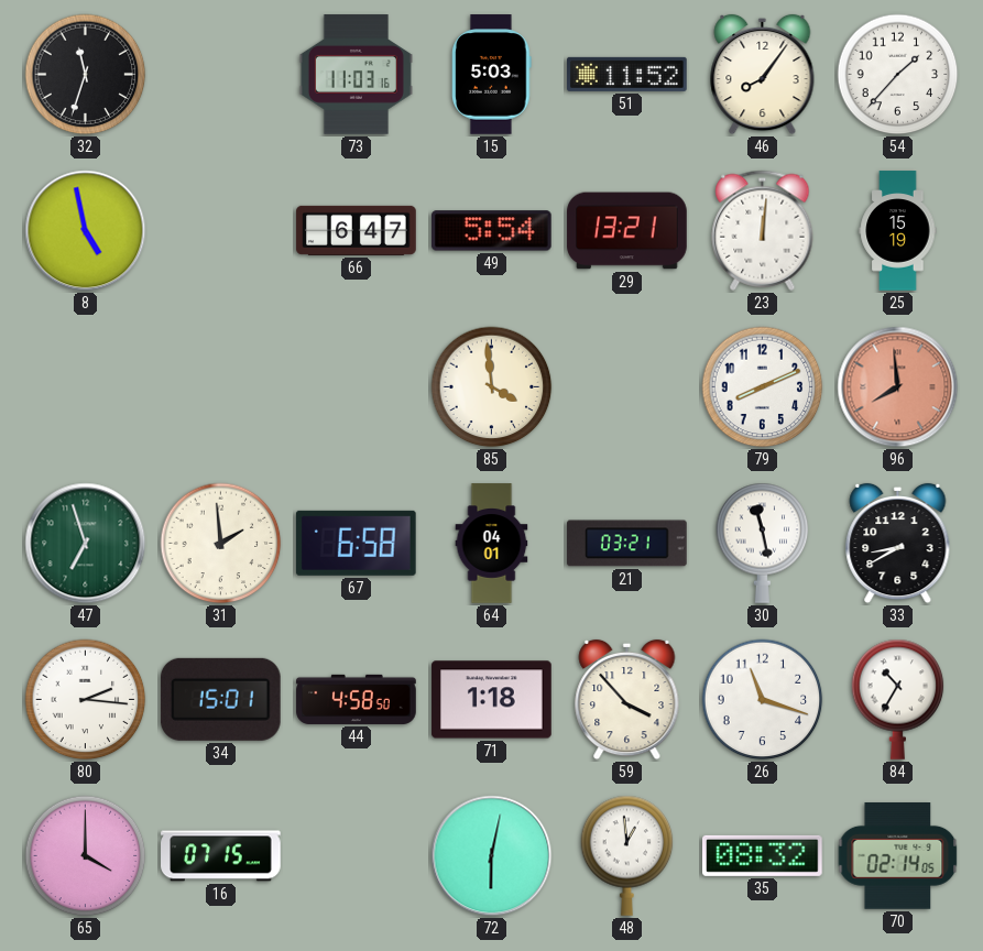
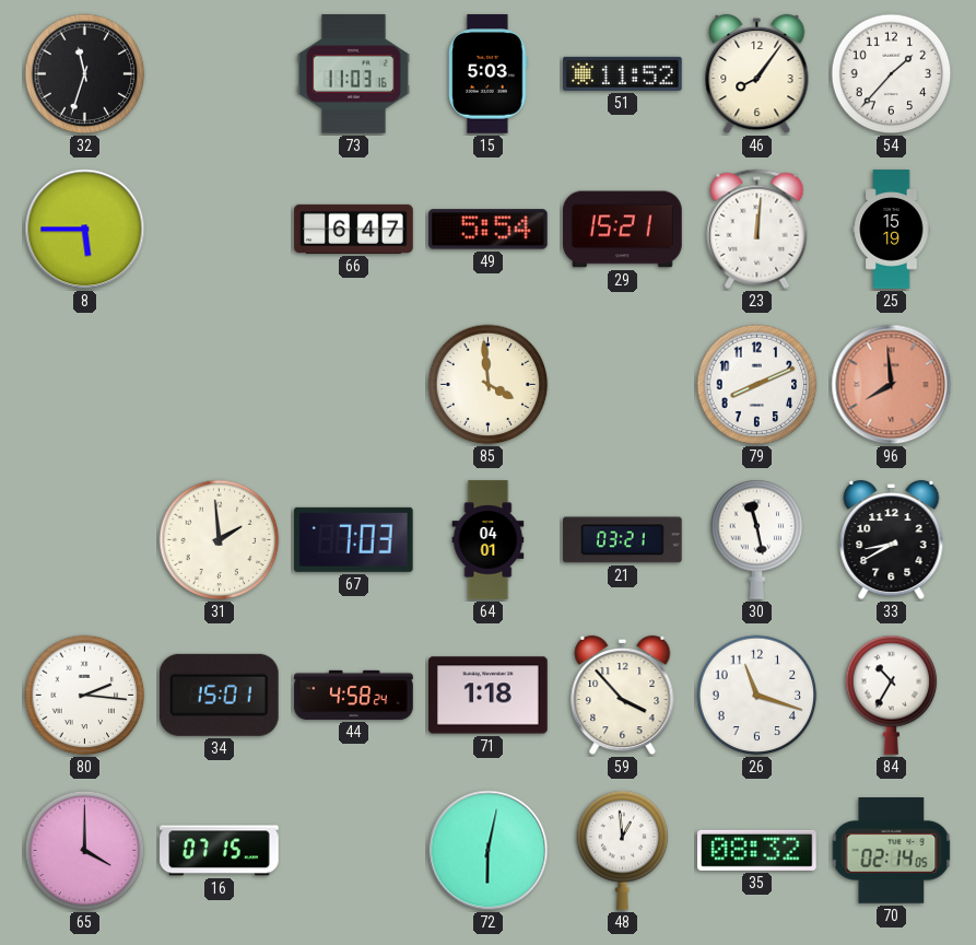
8: 4:58 -> 5:45
29: 13:21 -> 15:21
47: 6:57 -> none
67: 6:58 -> 7:03
44: 4:58:50 -> 4:58:24
